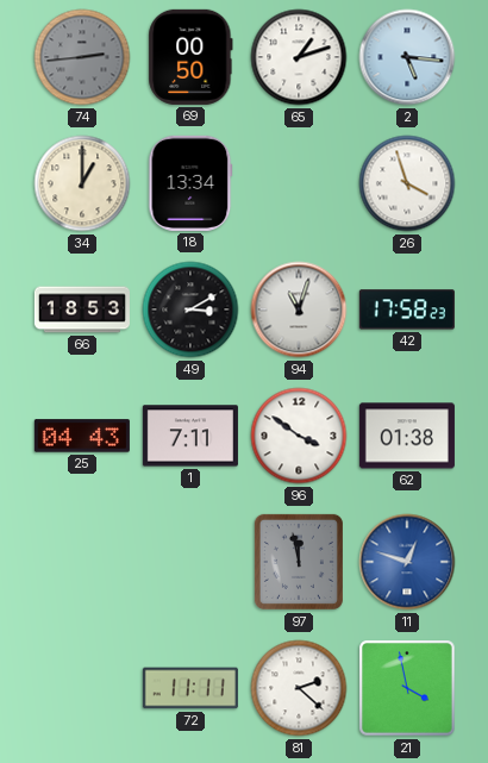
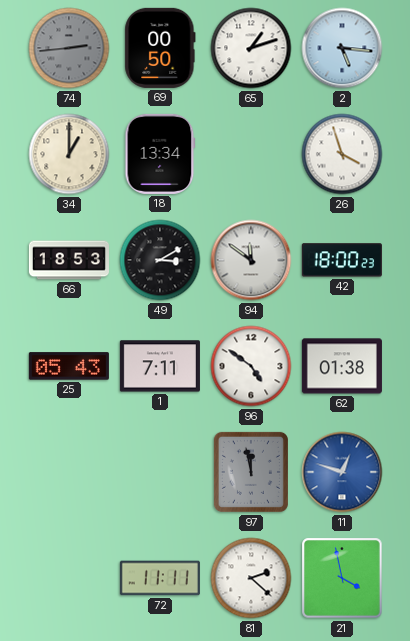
94: 11:03 -> 11:51
42: 17:58 -> 18:00
25: 04:43 -> 05:43
96: 3:51 -> 4:51
